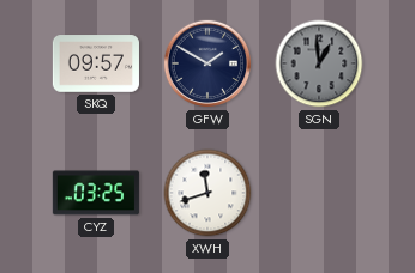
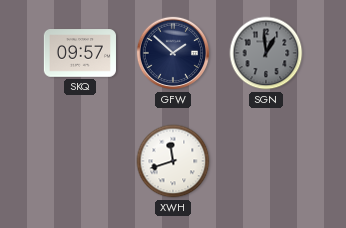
GFW: 1:50 -> 1:52
CYZ: 03:25 -> none
